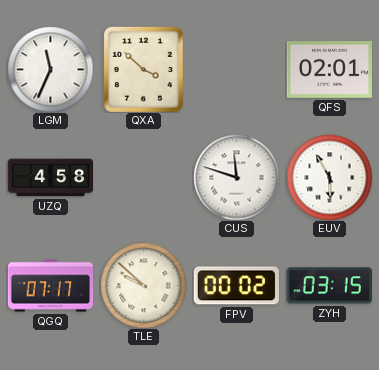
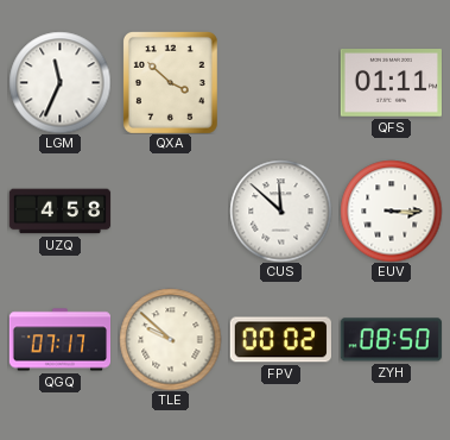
QFS: 02:01 -> 01:11
CUS: 11:48 -> 11:52
EUV: 5:55 -> 3:15
ZYH: 03:15 -> 08:50
